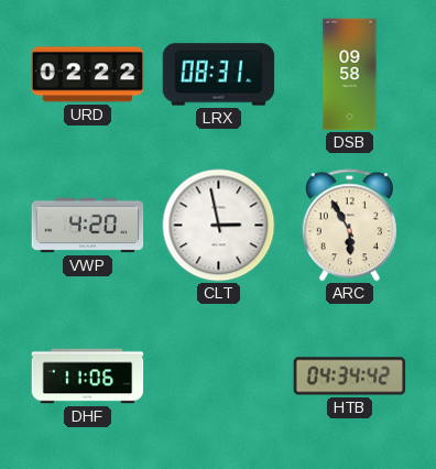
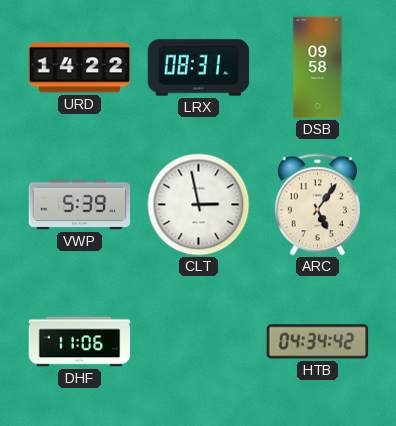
URD: 02:22 -> 14:22
VWP: 4:20 -> 5:39
ARC: 5:55 -> 5:06
